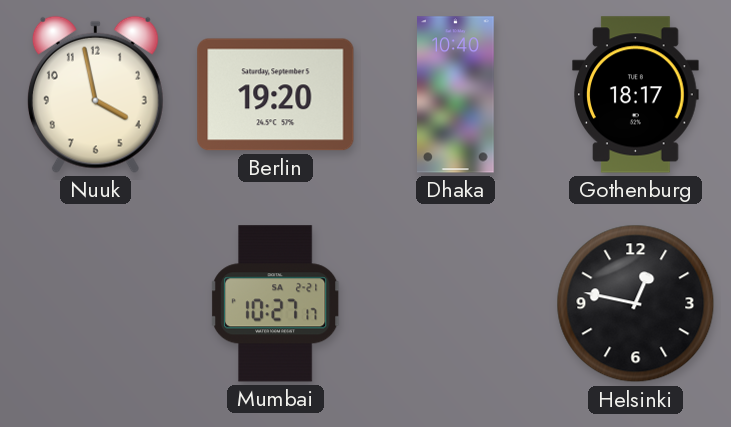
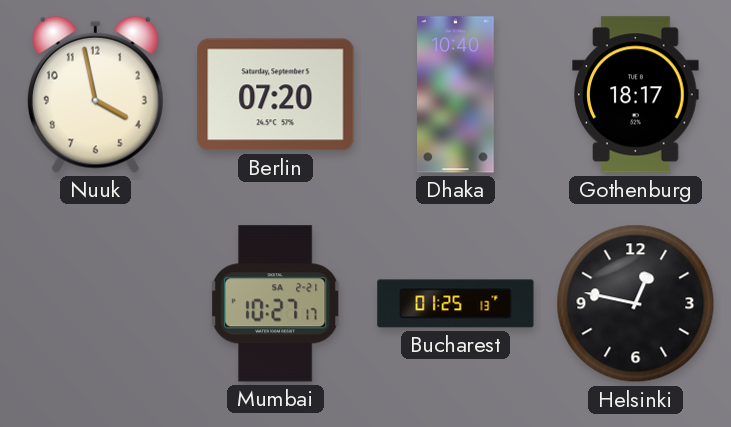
Berlin: 19:20 -> 07:20
Bucharest: none -> 01:25
